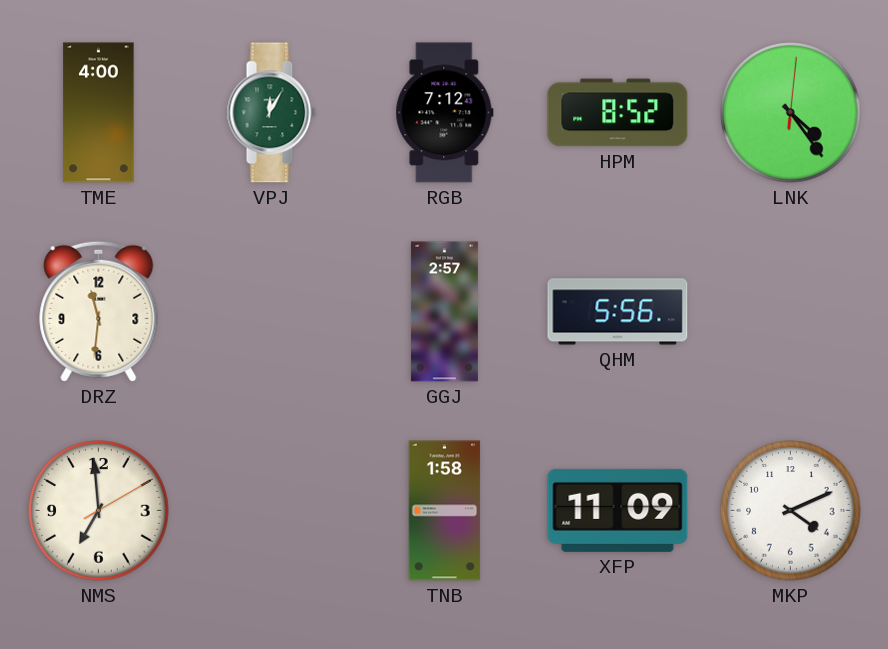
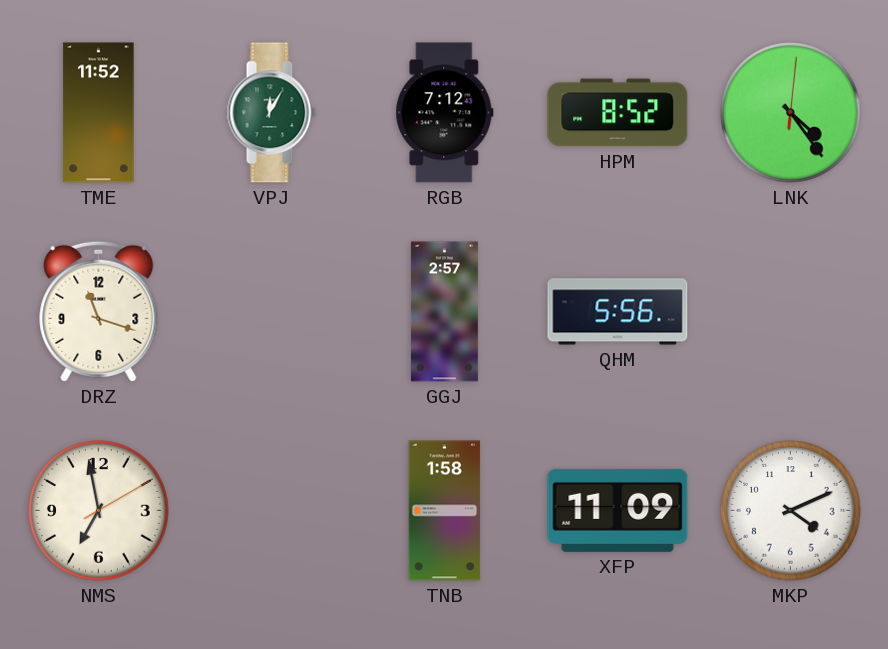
TME: 4:00 -> 11:52
DRZ: 11:31 -> 11:18
NMS: 6:59 -> 6:58
